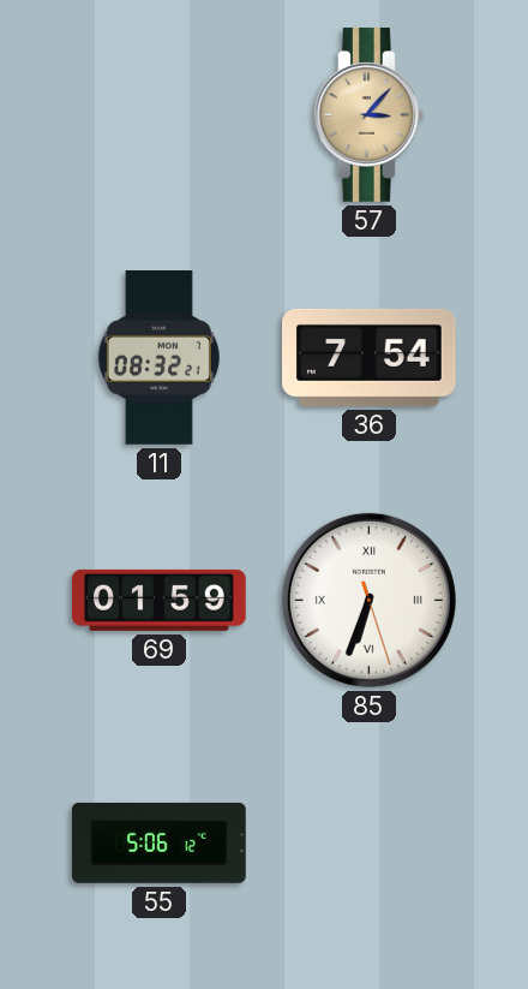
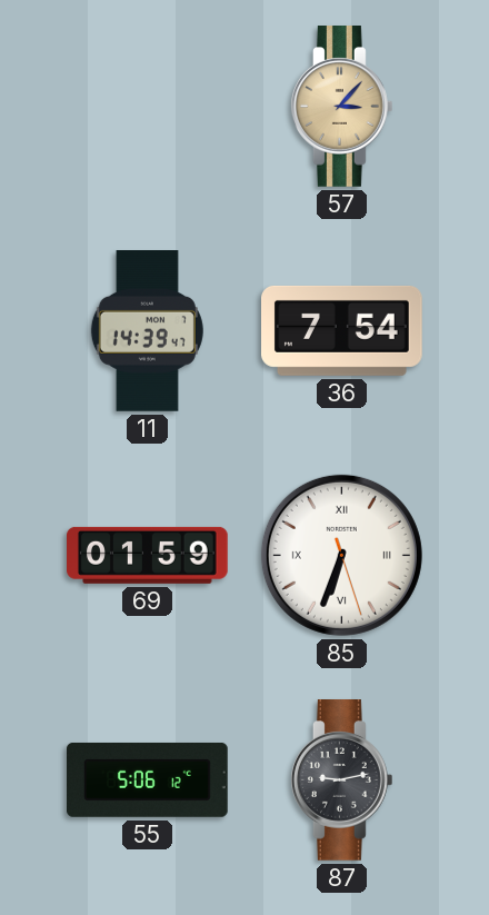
11: 08:32 -> 14:39
87: none -> 9:13
